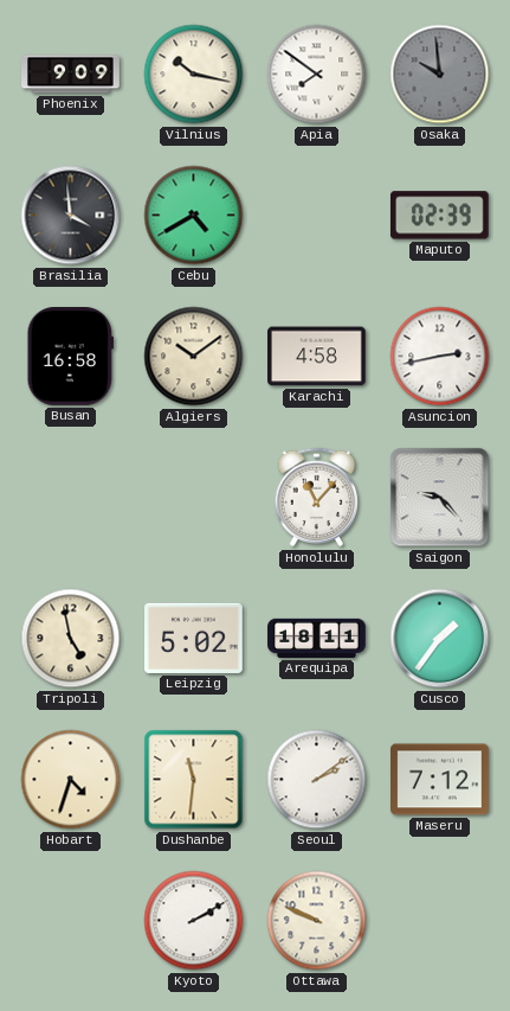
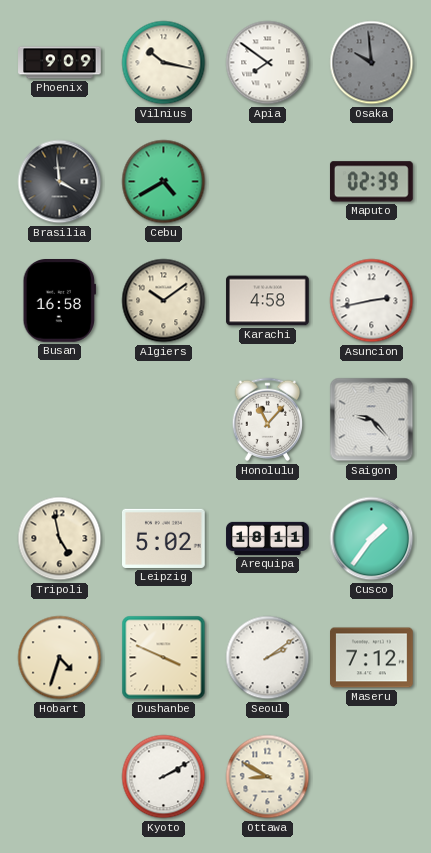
Dushanbe: 11:31 -> 3:49
Ottawa: 9:49 -> 8:50
